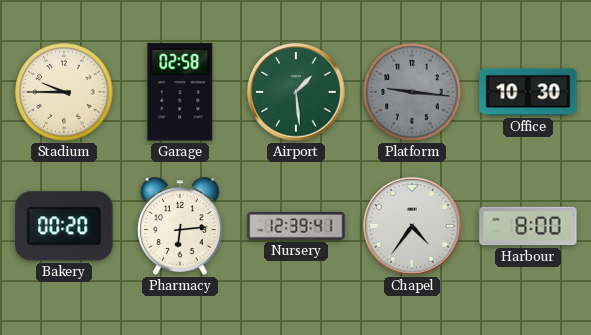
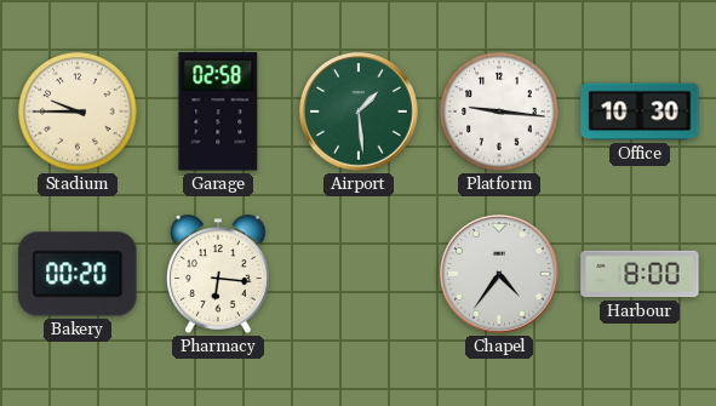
Platform dial: grey -> white
Pharmacy: 6:14 -> 6:16
Nursery: 12:39 -> none
